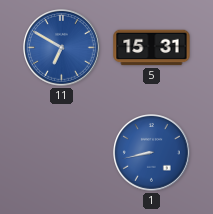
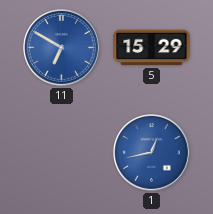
5: 15:31 -> 15:29
1: 8:43 -> 12:43
